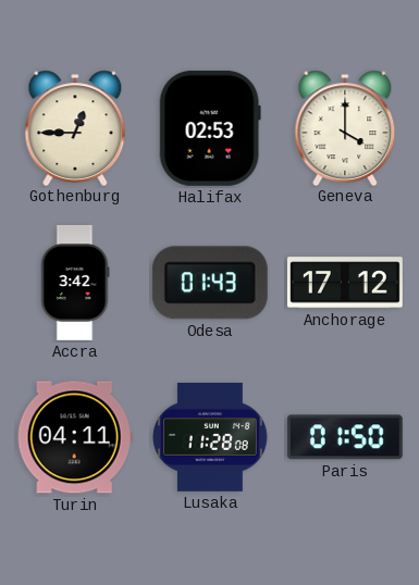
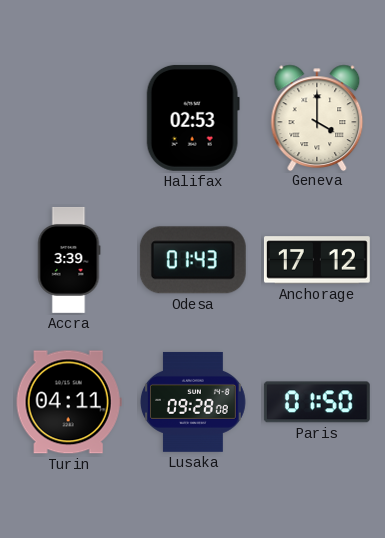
Gothenburg: 12:45 -> none
Accra: 3:42 -> 3:39
Lusaka: 11:28 -> 09:28
